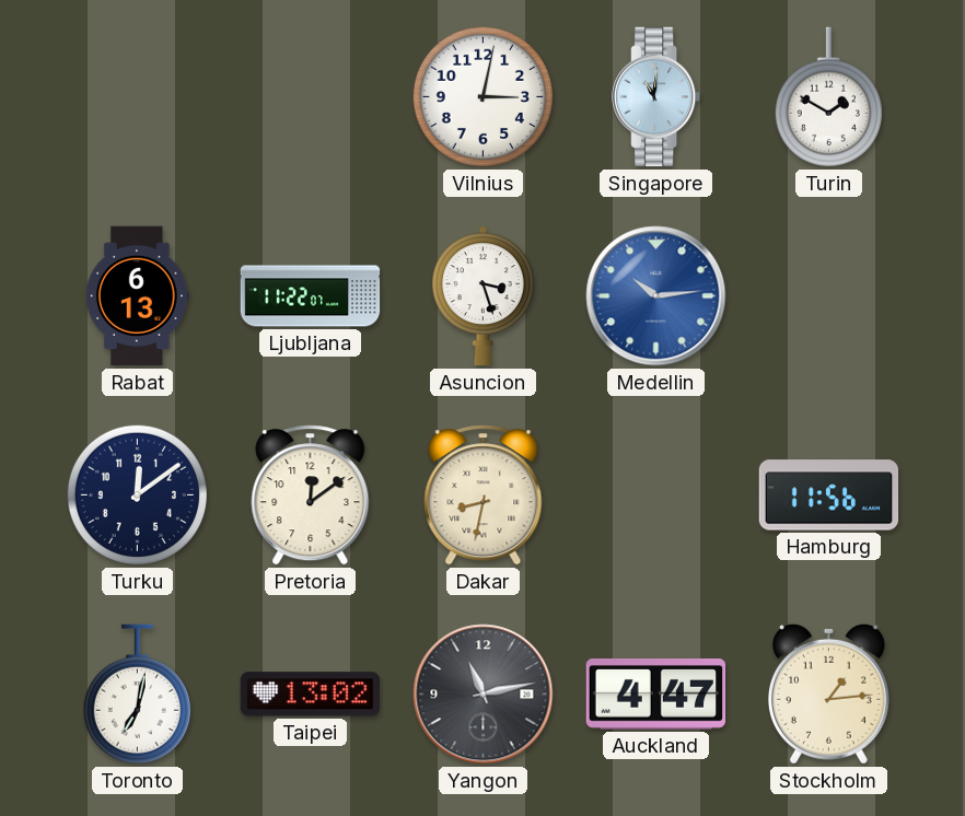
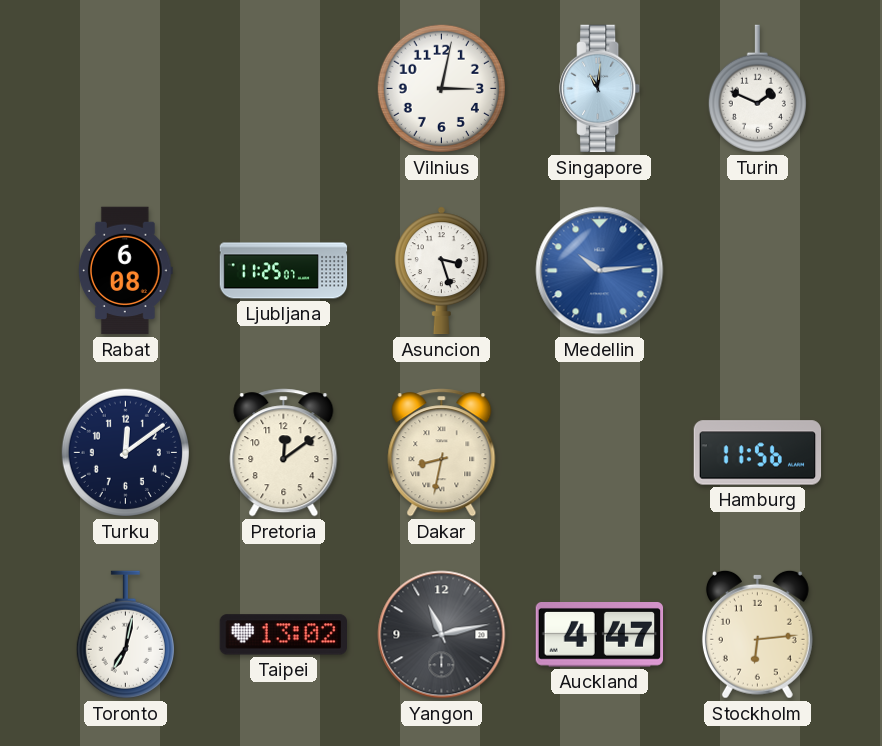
Turin: 1:50 -> 1:49
Rabat: 6:13 -> 6:08
Ljubljana: 11:22 -> 11:25
Stockholm: 1:14 -> 6:14
